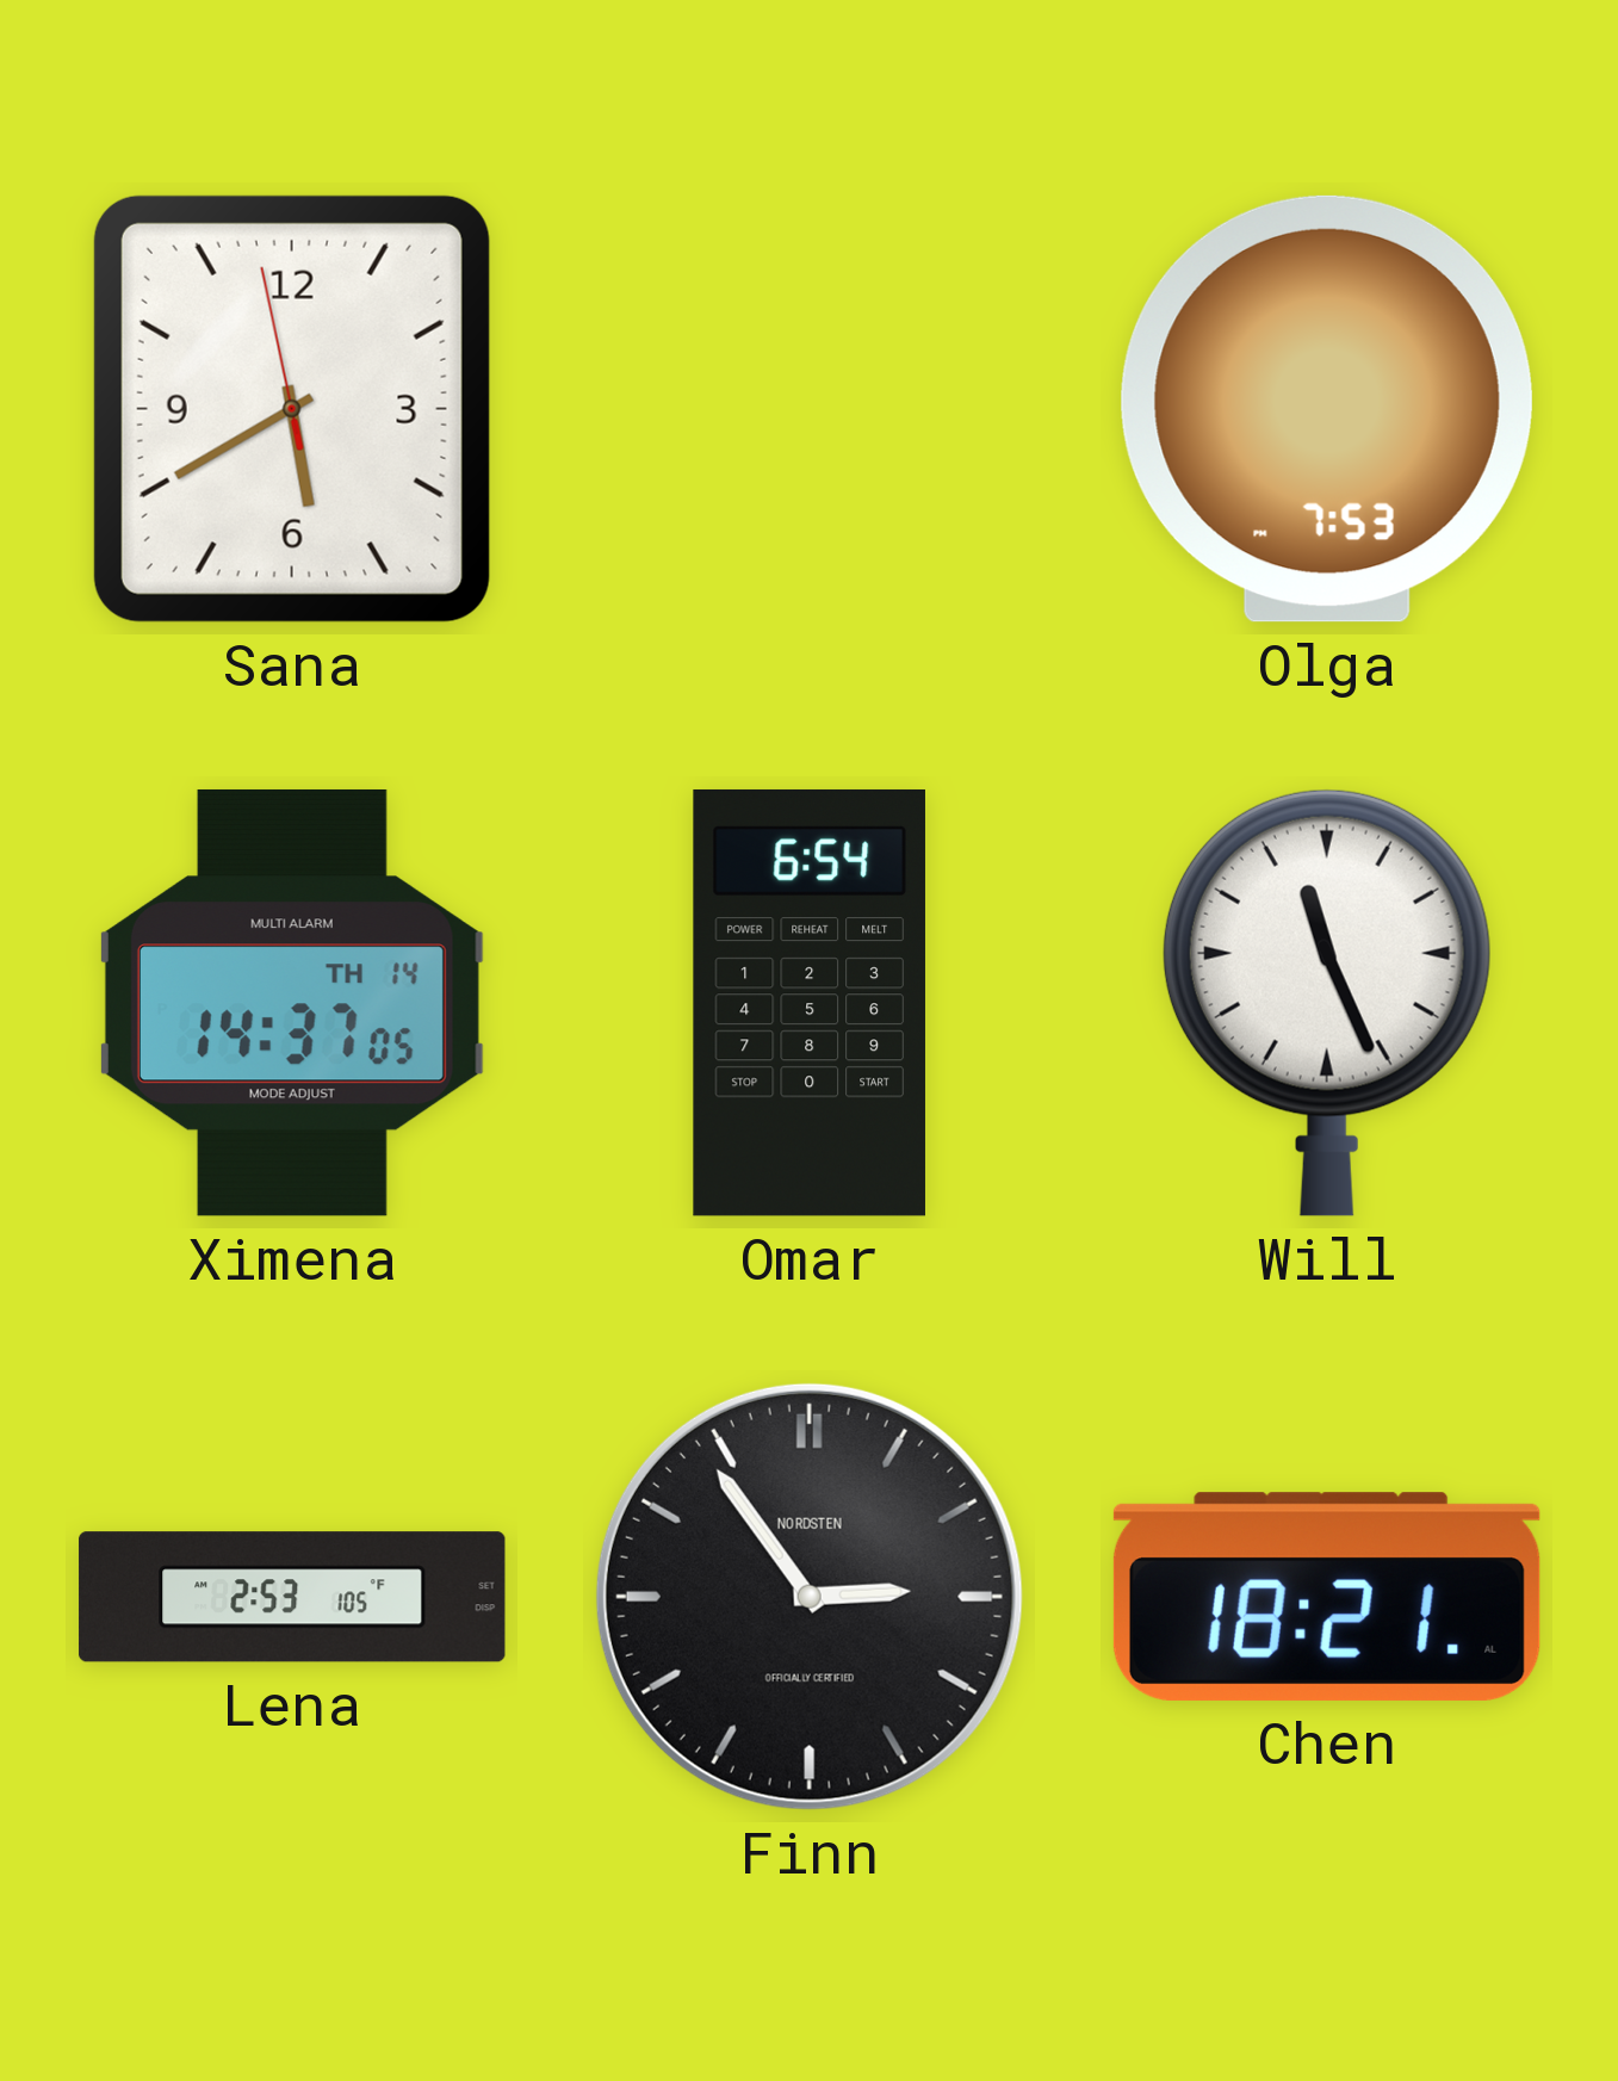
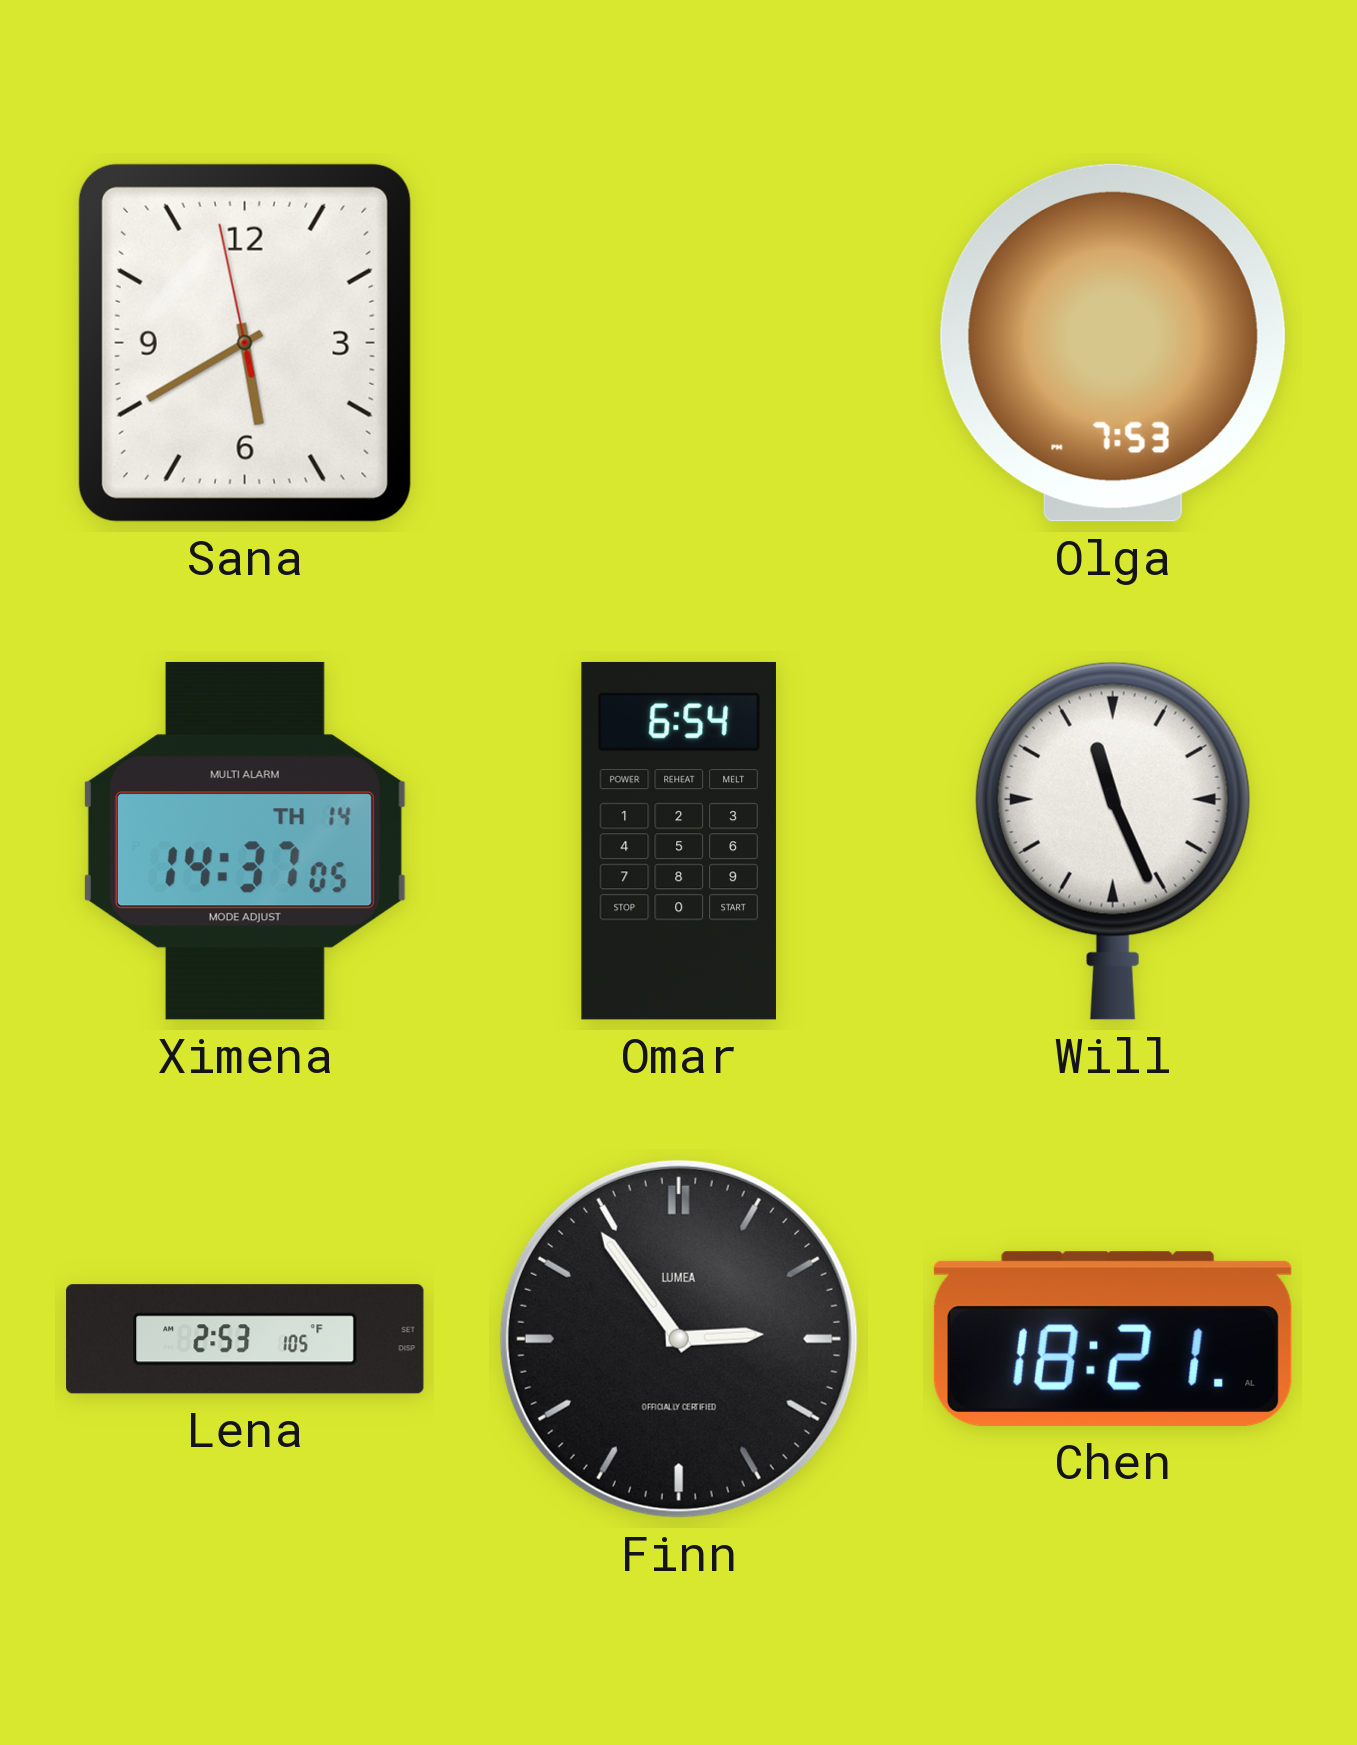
Finn brand: NORDSTEN -> LUMEA
